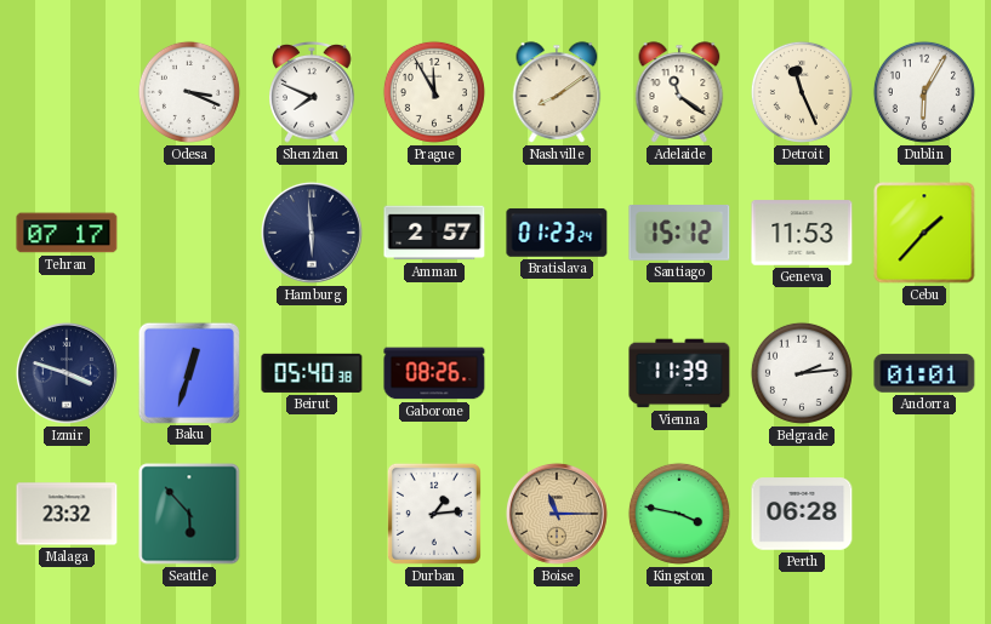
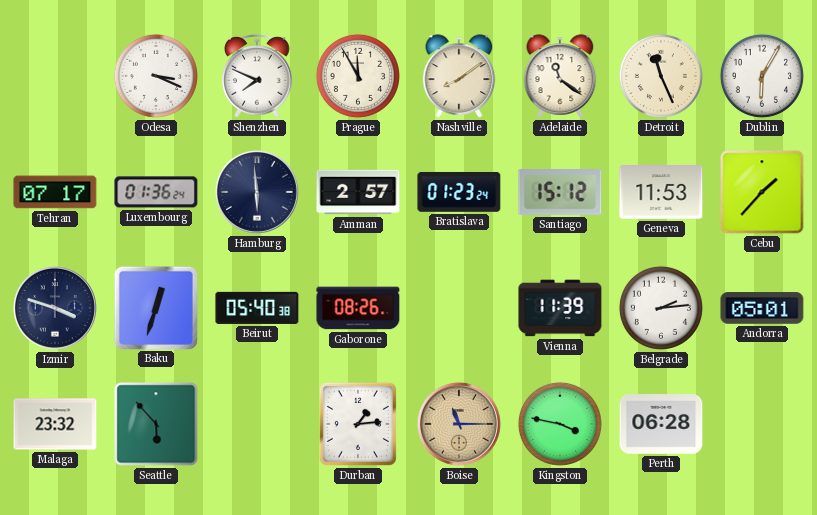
Luxembourg: none -> 01:36
Andorra: 01:01 -> 05:01
